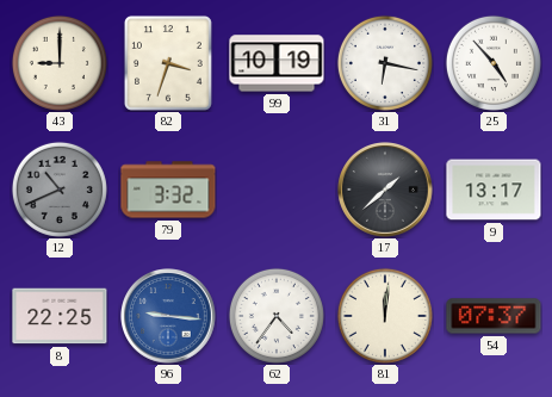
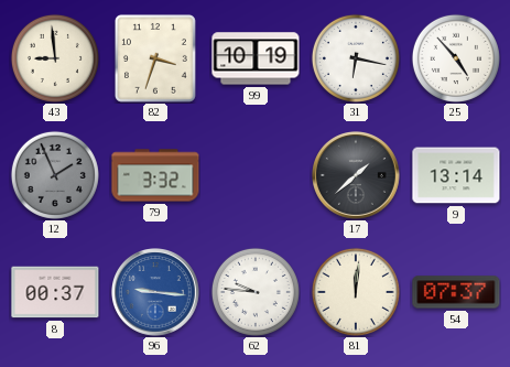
43: 9:00 -> 8:59
12: 10:41 -> 1:56
9: 13:17 -> 13:14
8: 22:25 -> 00:37
62: 4:36 -> 9:46
